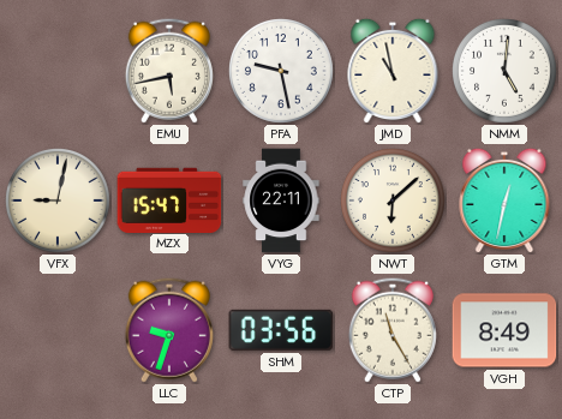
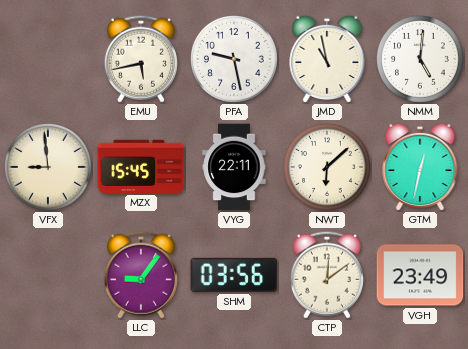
VFX: 9:02 -> 8:59
MZX: 15:47 -> 15:45
LLC: 9:33 -> 9:06
CTP: 11:25 -> 12:09
VGH: 8:49 -> 23:49
